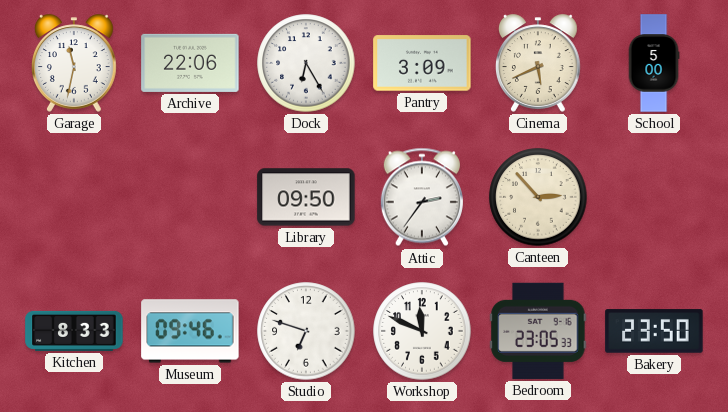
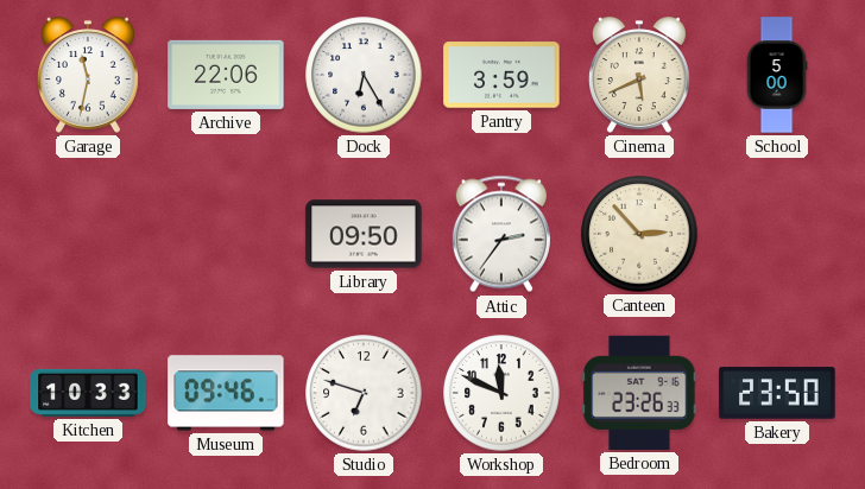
Pantry: 3:09 -> 3:59
Kitchen: 8:33 -> 10:33
Bedroom: 23:05 -> 23:26
